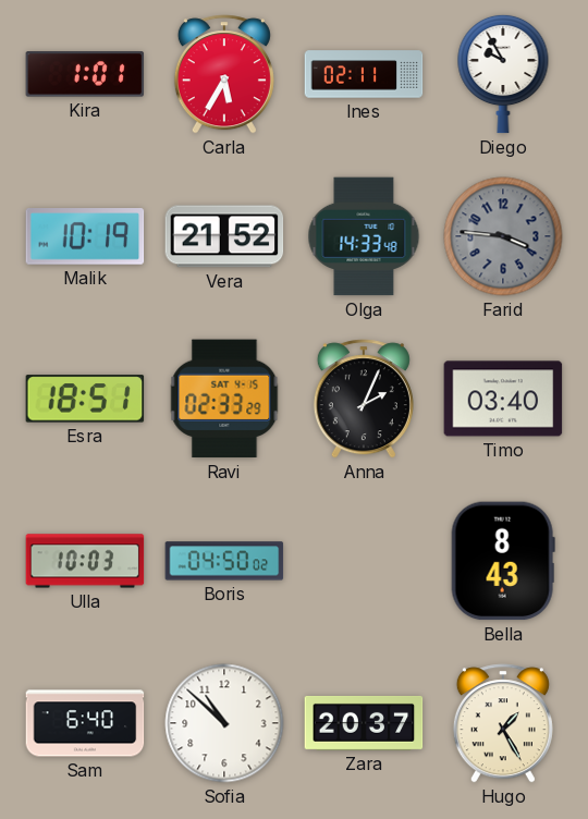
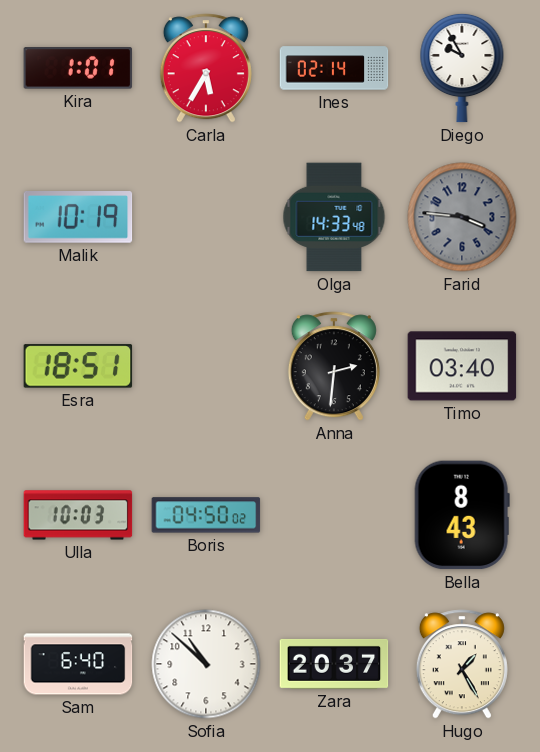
Ines: 02:11 -> 02:14
Vera: 21:52 -> none
Ravi: 02:33 -> none
Anna: 2:04 -> 2:31
